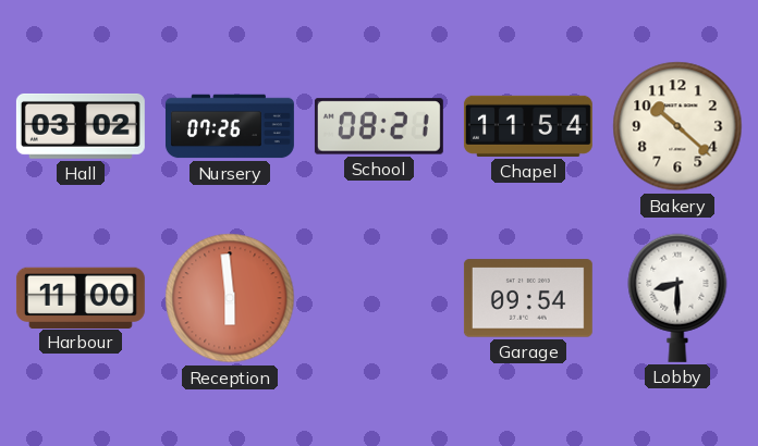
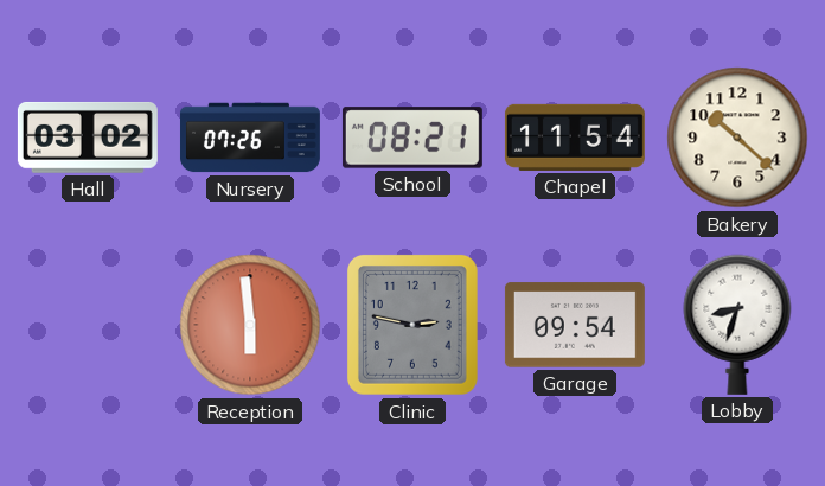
Harbour: 11:00 -> none
Clinic: none -> 2:47
Lobby: 8:30 -> 8:33
